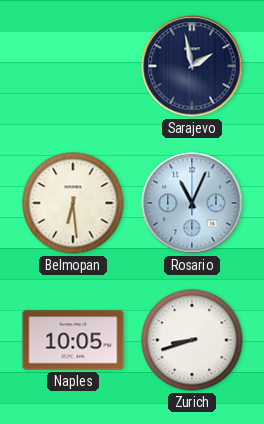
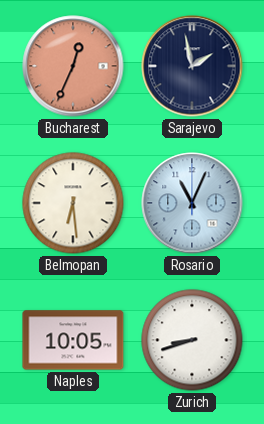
Bucharest: none -> 12:34
